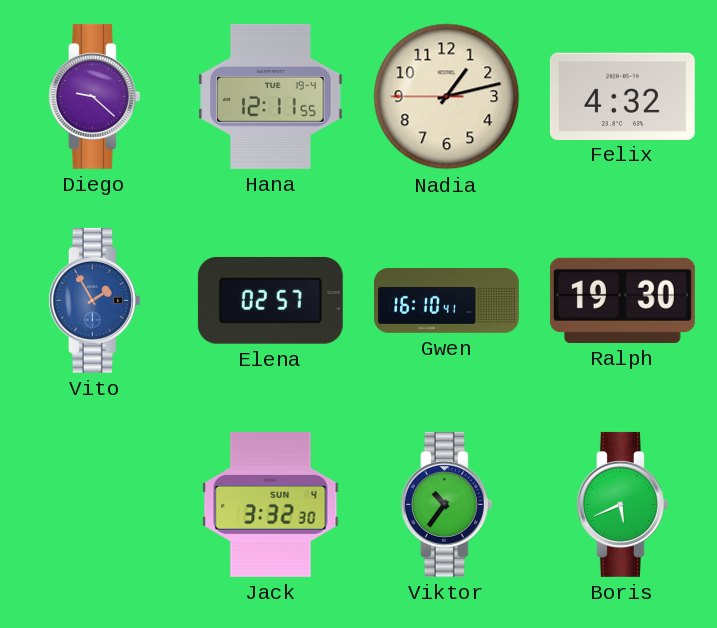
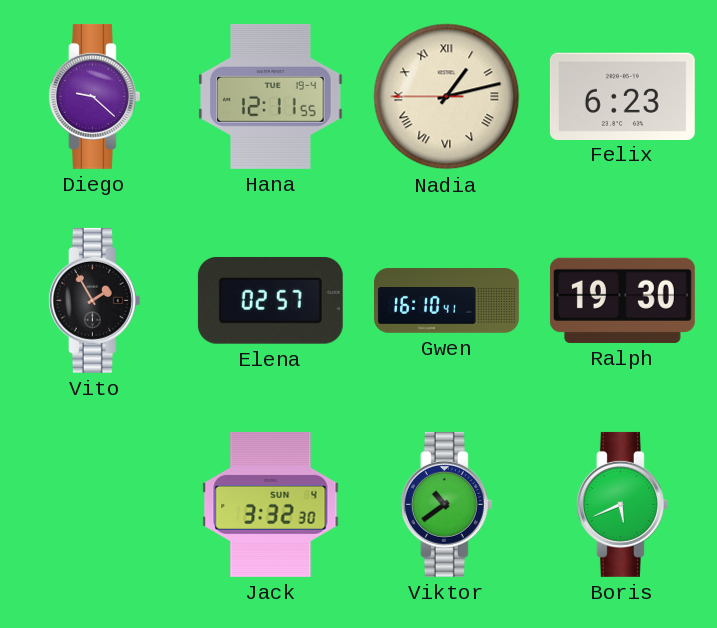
Nadia numerals: Arabic -> Roman
Felix: 4:32 -> 6:23
Vito dial: blue -> black
Viktor: 10:36 -> 10:39
